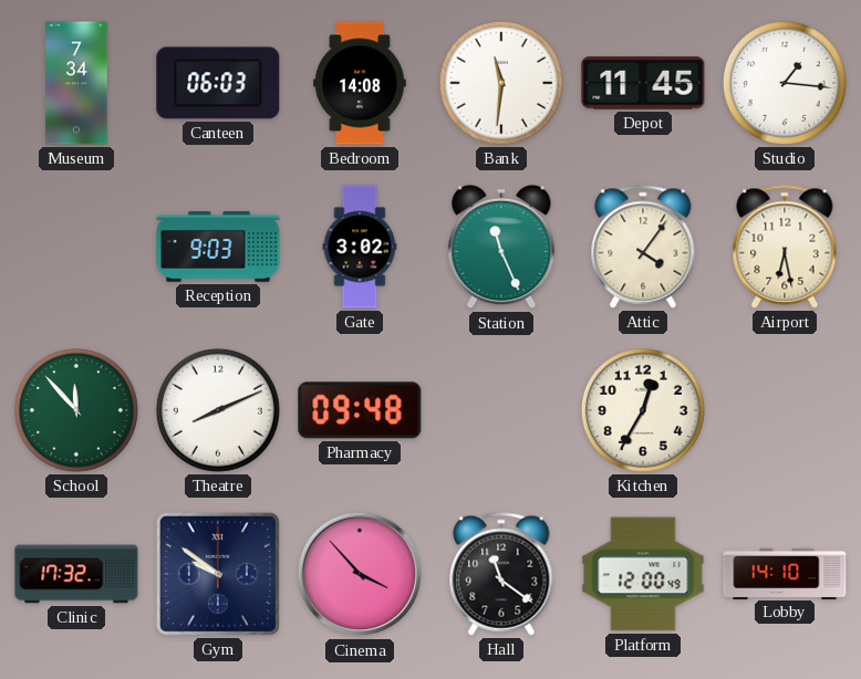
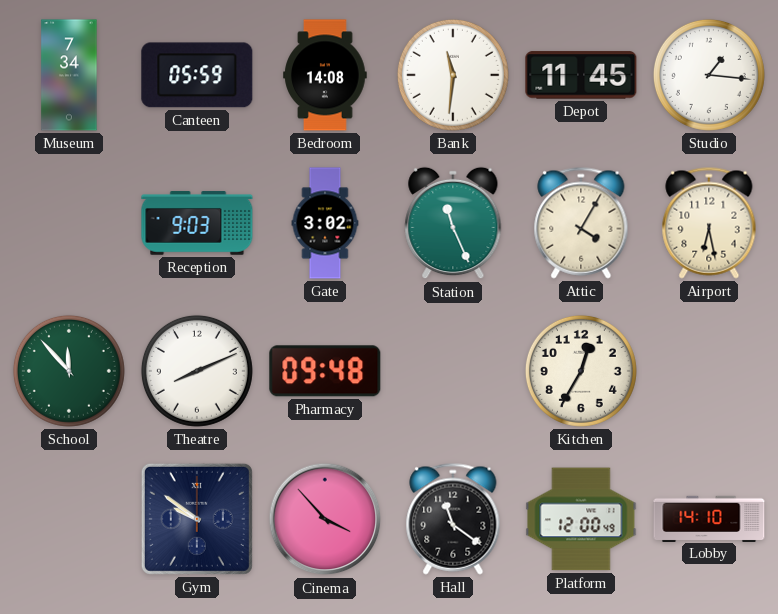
Canteen: 06:03 -> 05:59
Attic: 4:06 -> 4:05
Clinic: 17:32 -> none
